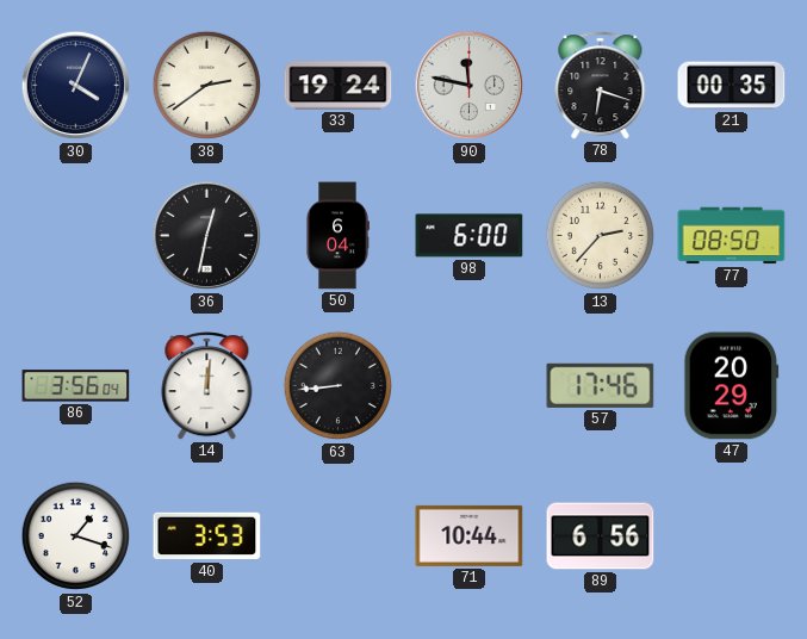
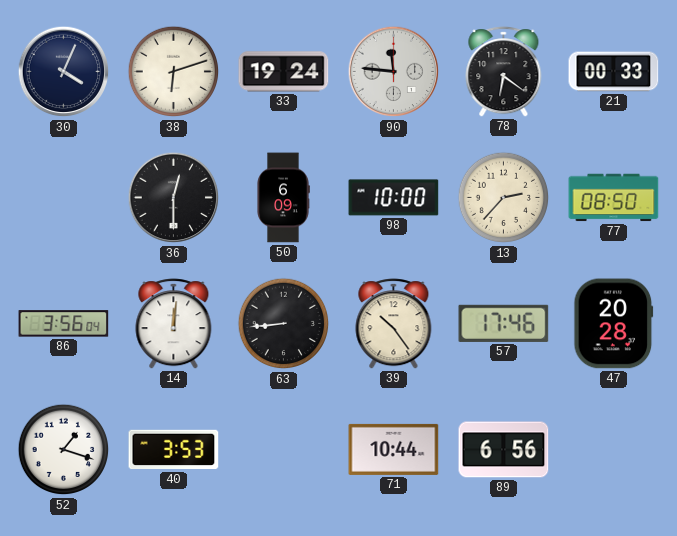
38: 2:39 -> 6:12
90: 11:47 -> 11:46
78: 6:18 -> 6:21
21: 00:35 -> 00:33
36: 12:32 -> 12:30
50: 6:04 -> 6:09
98: 6:00 -> 10:00
39: none -> 10:24
47: 20:29 -> 20:28
